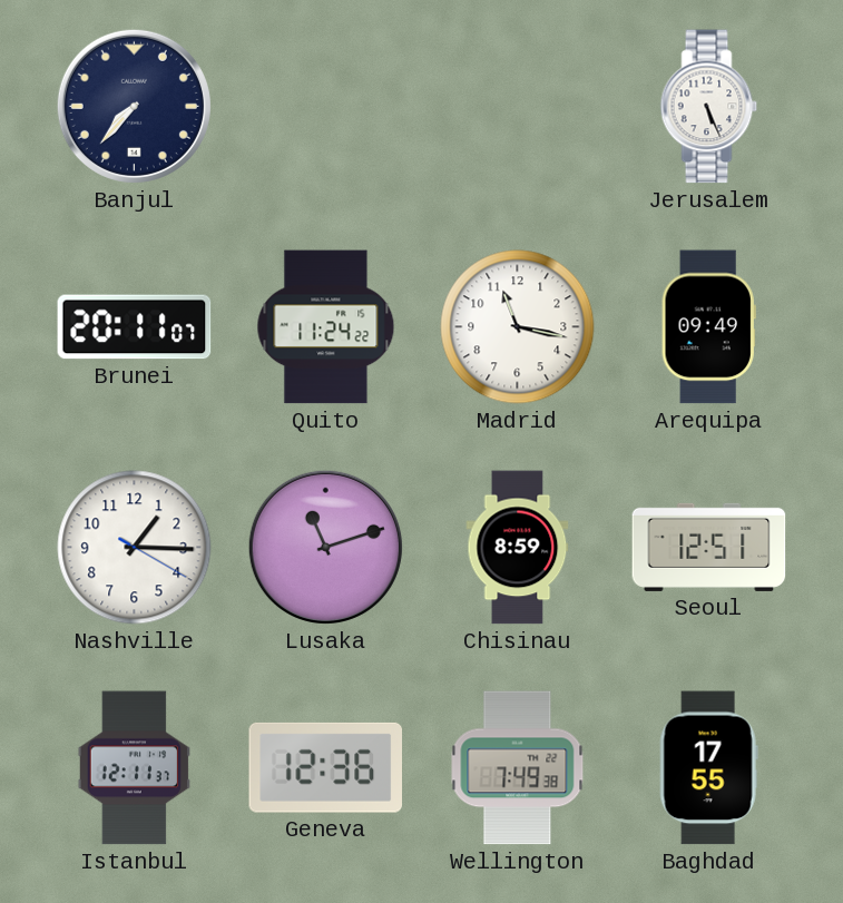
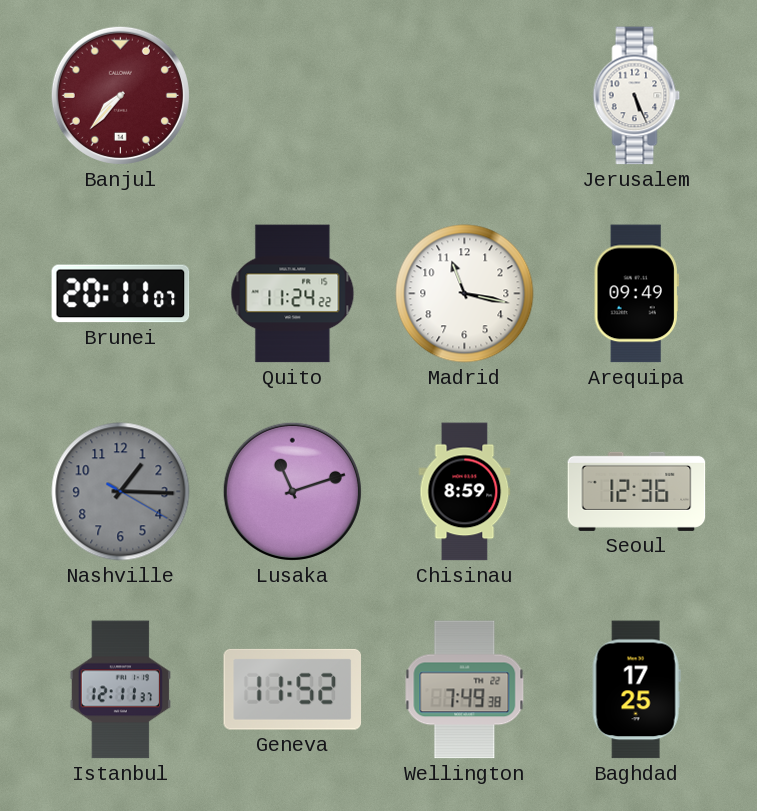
Banjul dial: navy -> burgundy
Nashville dial: white -> grey
Seoul: 12:51 -> 12:36
Geneva: 12:36 -> 11:52
Baghdad: 17:55 -> 17:25
